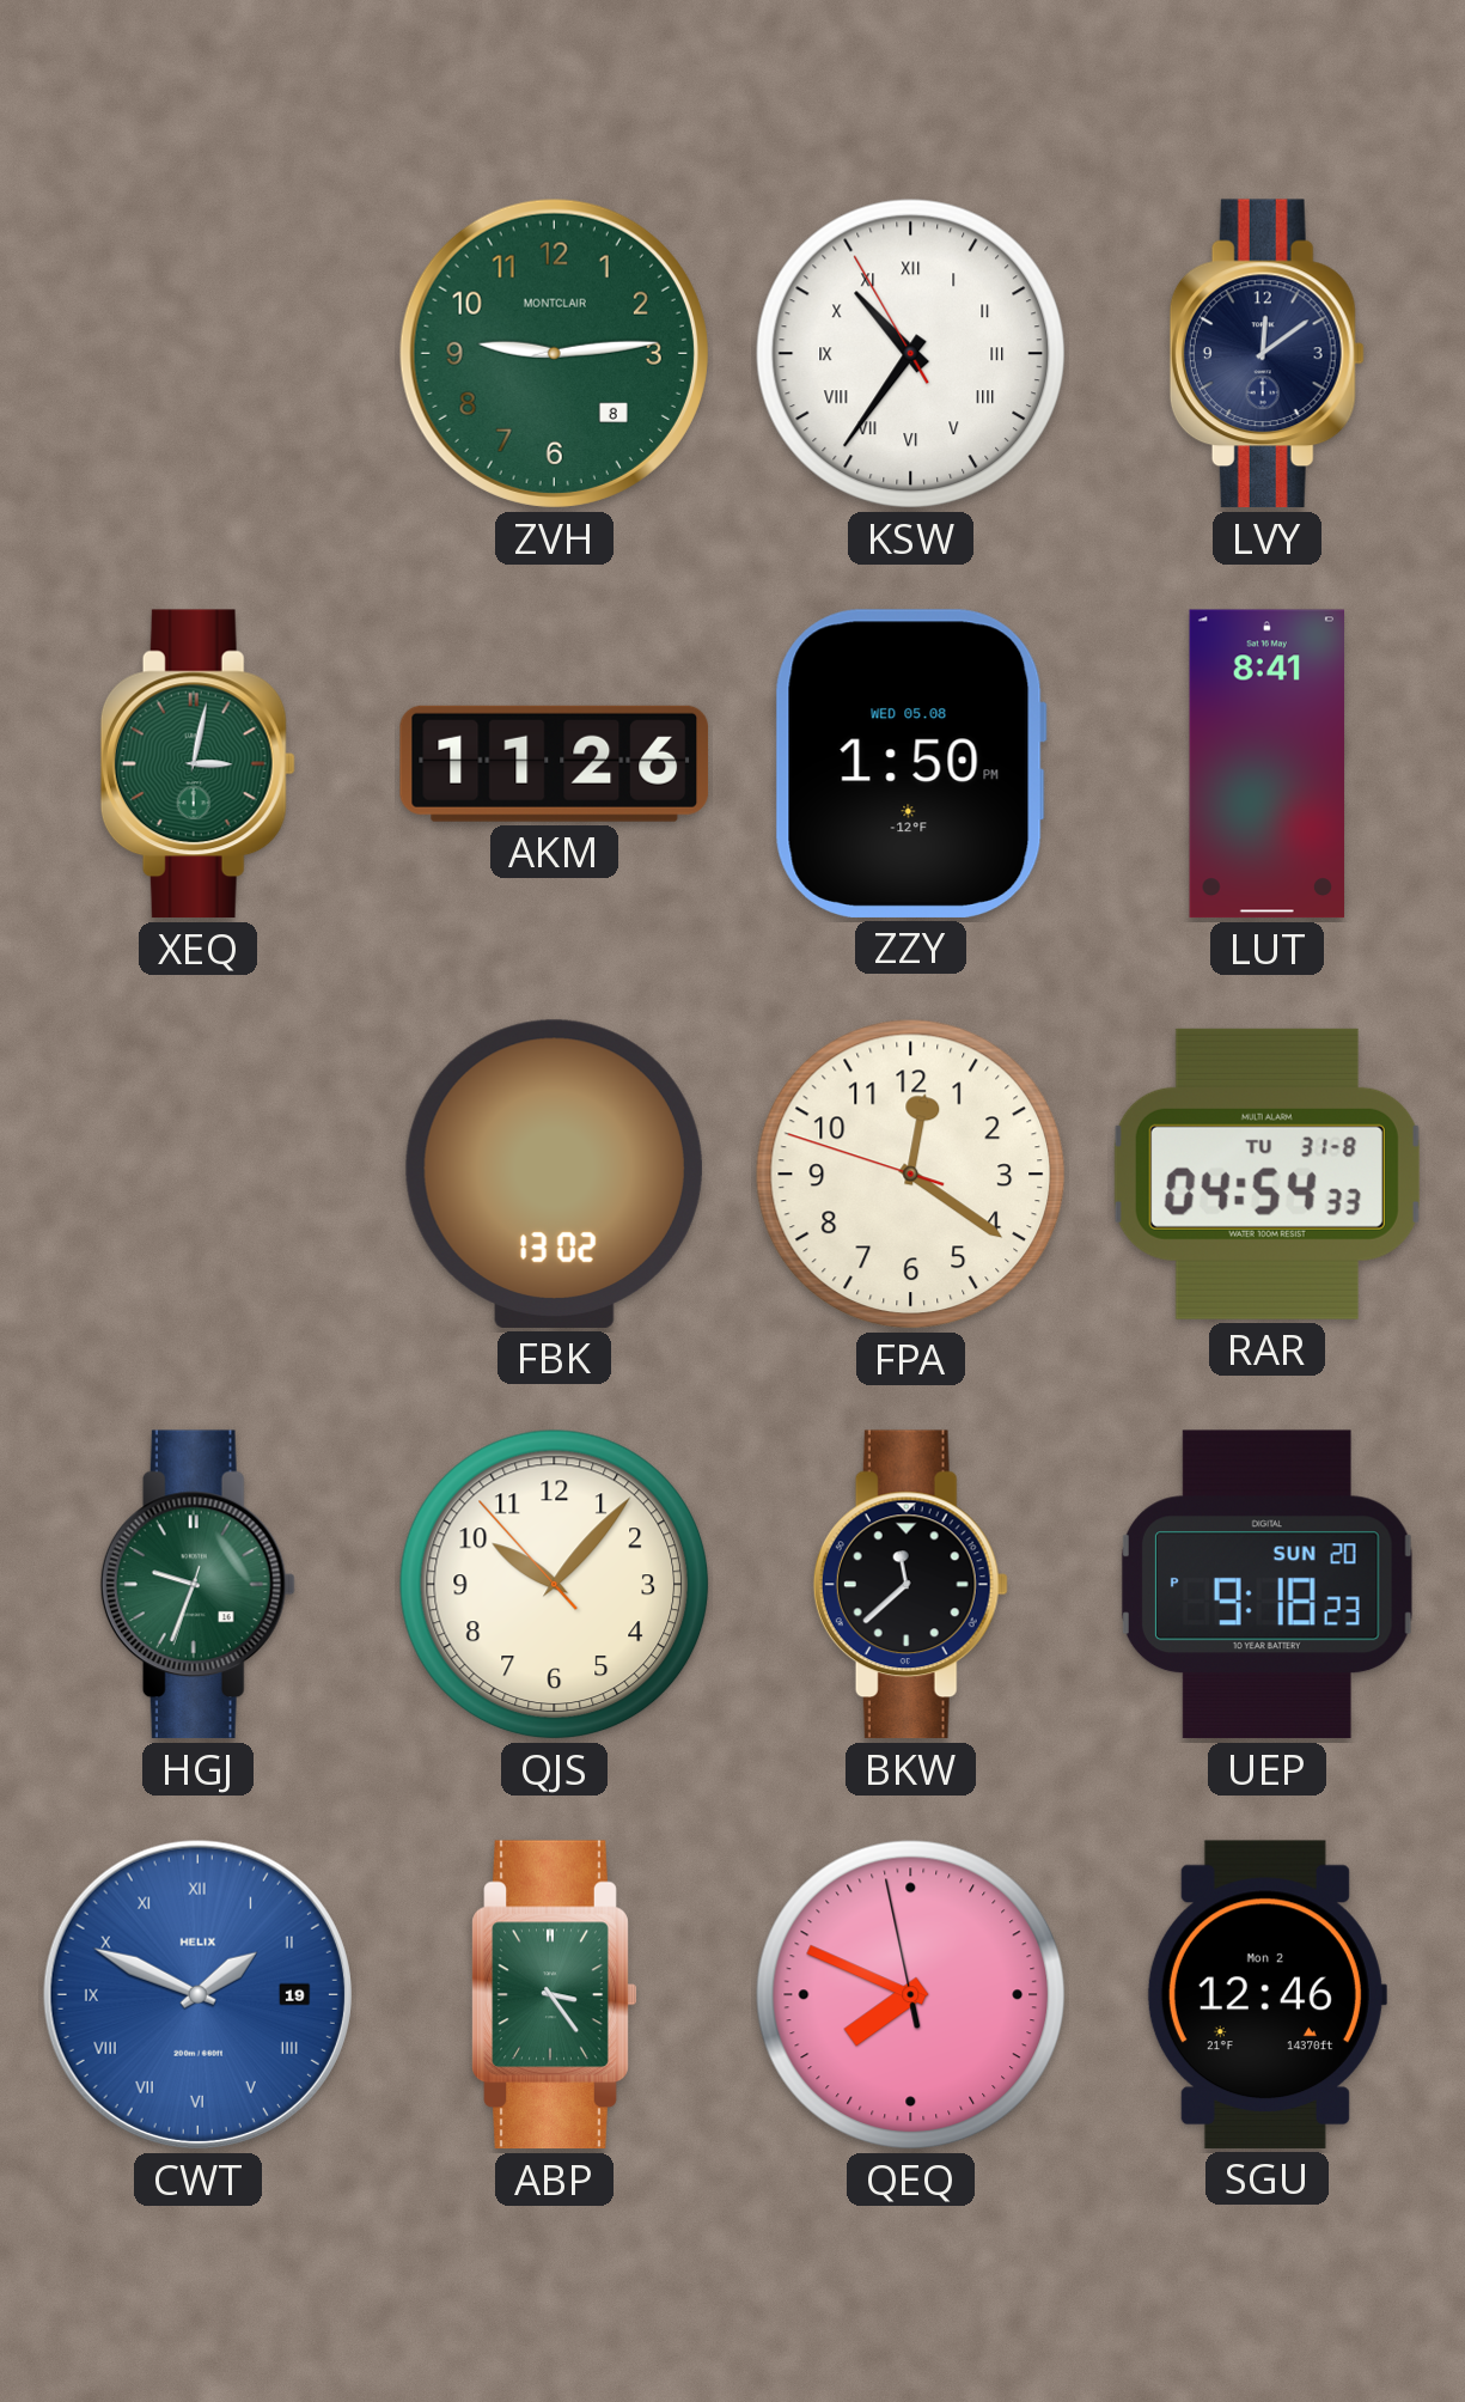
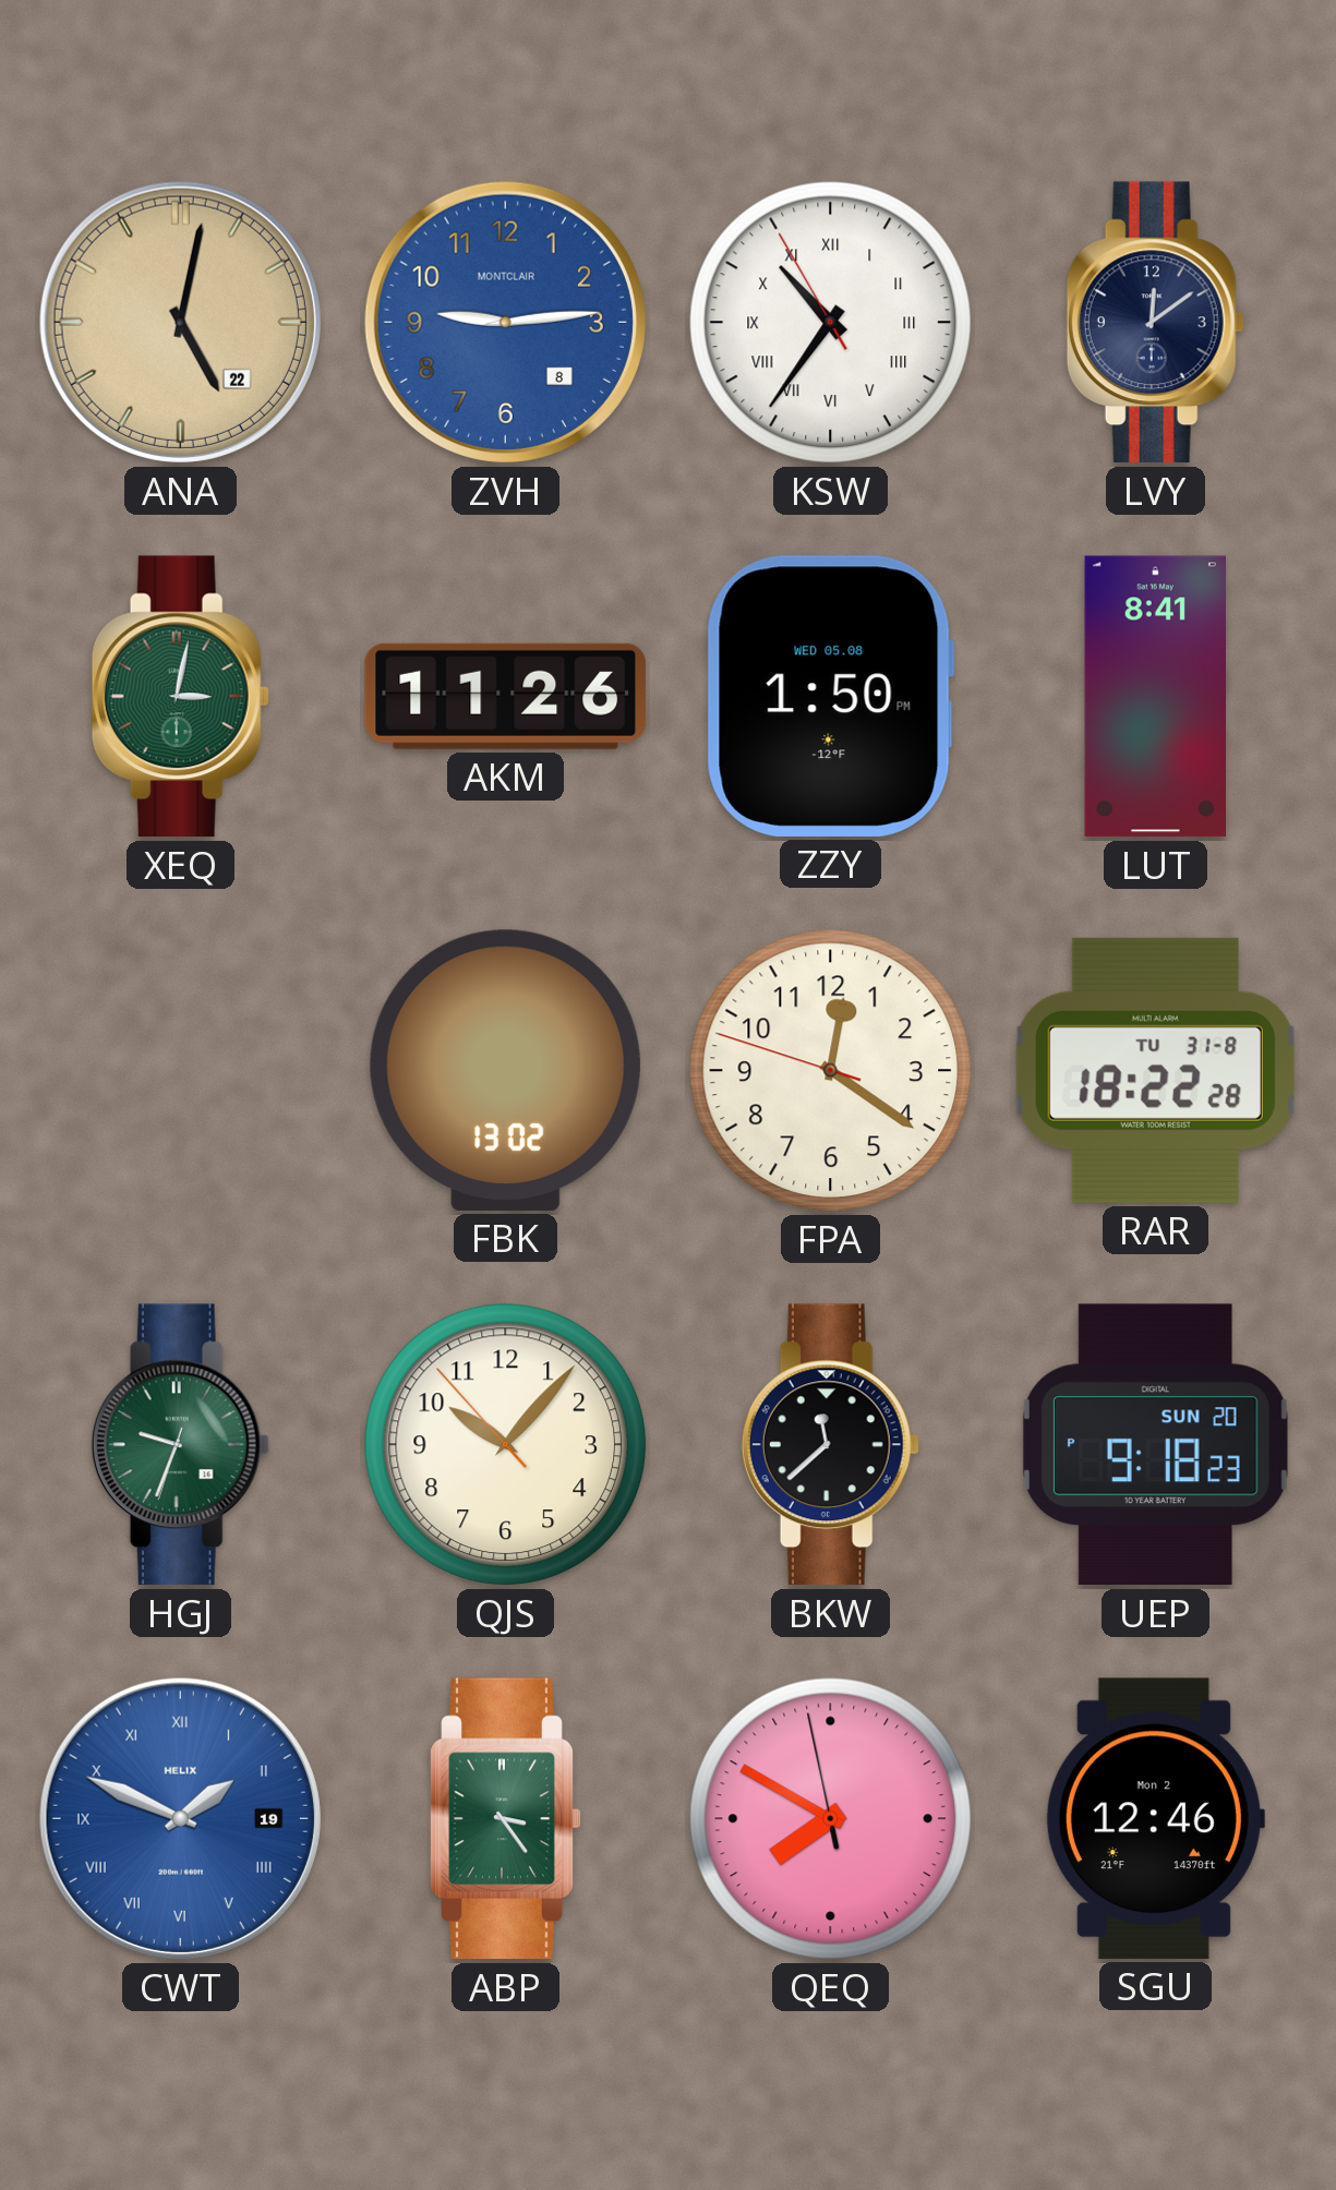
ANA: none -> 5:02
ZVH dial: green -> blue
RAR: 04:54 -> 18:22
QEQ: 7:48 -> 7:49
